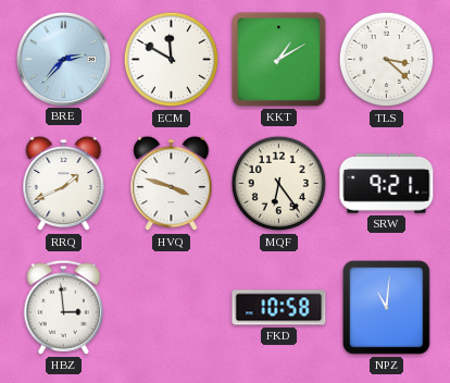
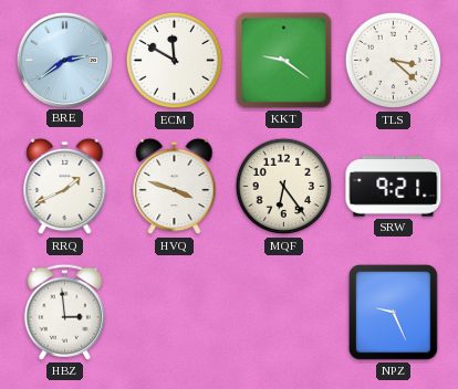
BRE: 2:37 -> 2:39
KKT: 1:10 -> 9:21
FKD: 10:58 -> none
NPZ: 11:01 -> 9:26
